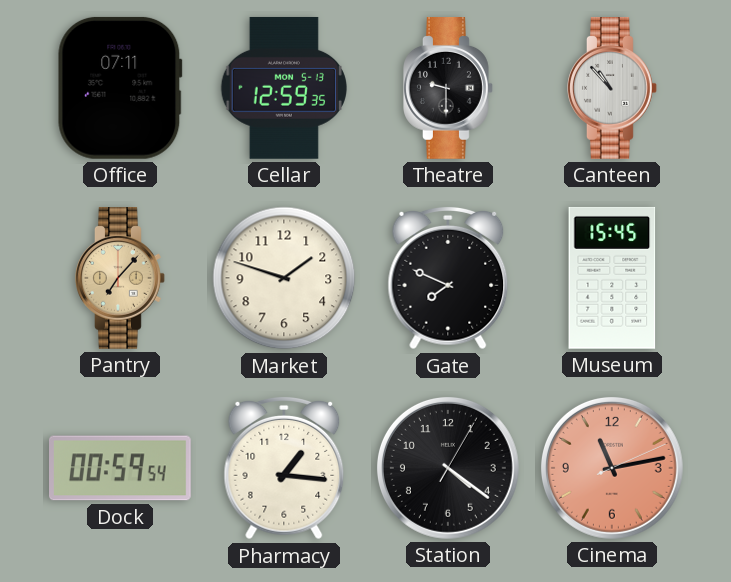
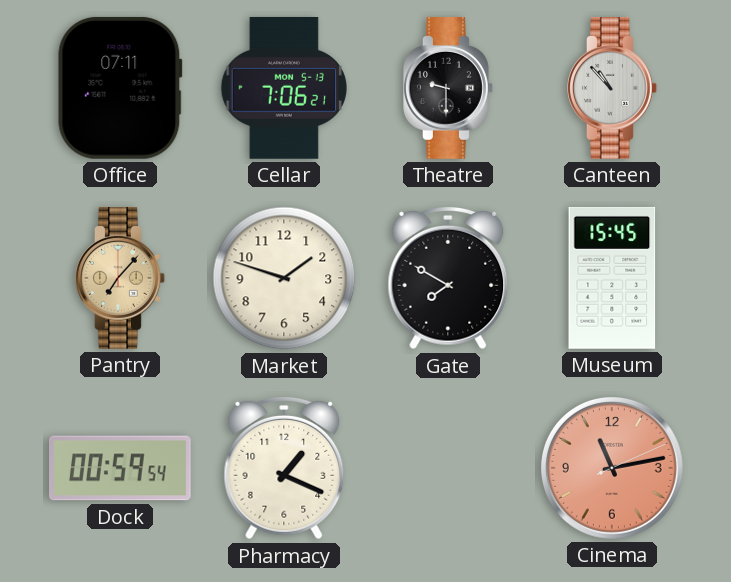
Cellar: 12:59 -> 7:06
Gate: 7:49 -> 7:50
Pharmacy: 1:16 -> 1:19
Station: 4:21 -> none
